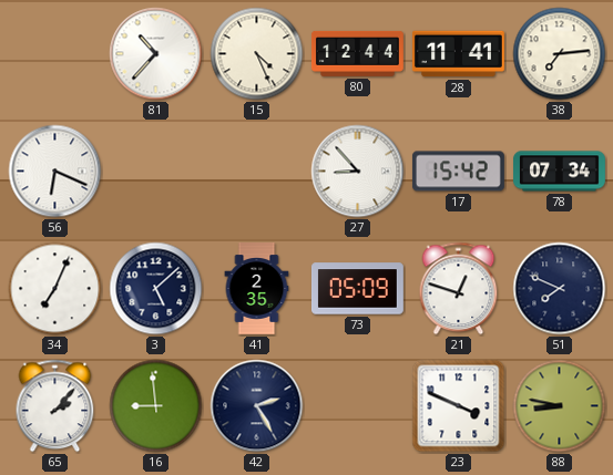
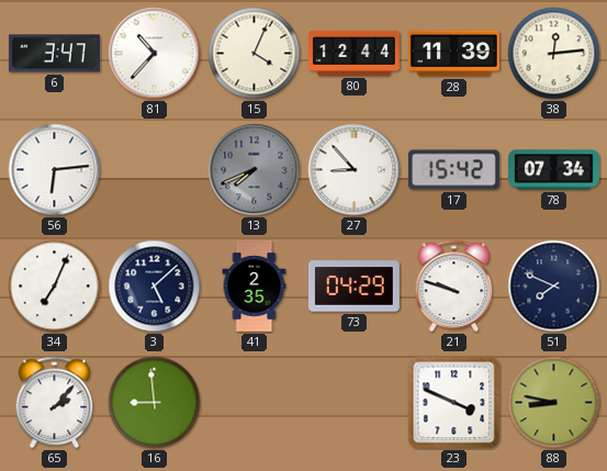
6: none -> 3:47
15: 4:26 -> 4:04
28: 11:41 -> 11:39
38: 7:14 -> 12:14
56: 6:19 -> 6:14
13: none -> 7:41
73: 05:09 -> 04:29
21: 12:48 -> 9:48
42: 2:25 -> none
